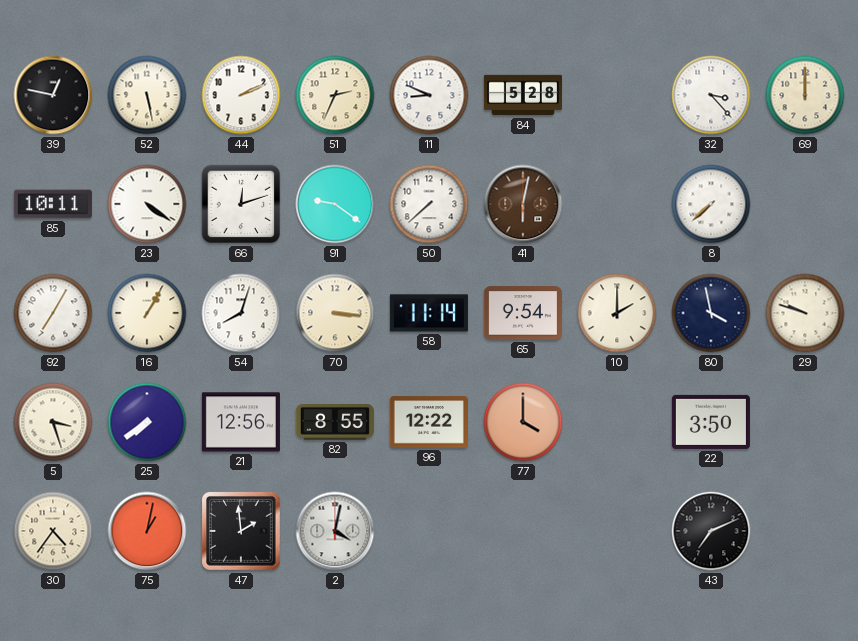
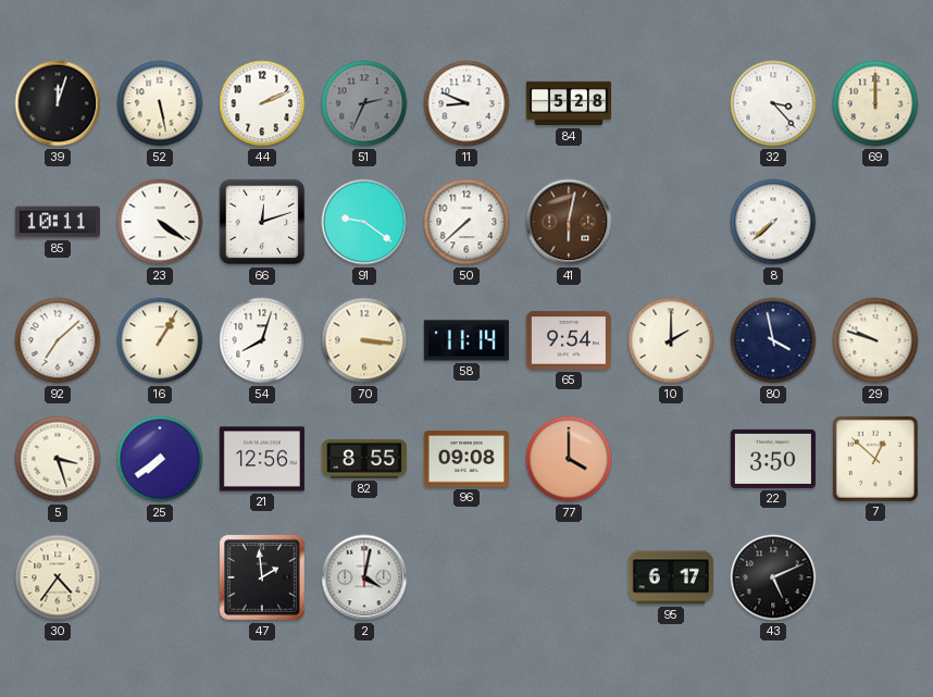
39: 12:47 -> 12:03
51 dial: cream -> grey
92: 7:05 -> 7:08
96: 12:22 -> 09:08
7: none -> 12:52
75: 1:02 -> none
95: none -> 6:17
43: 7:11 -> 5:11
